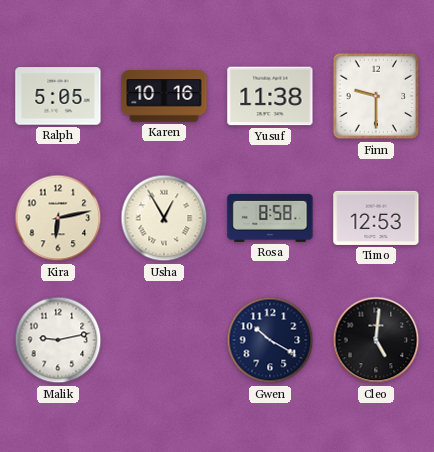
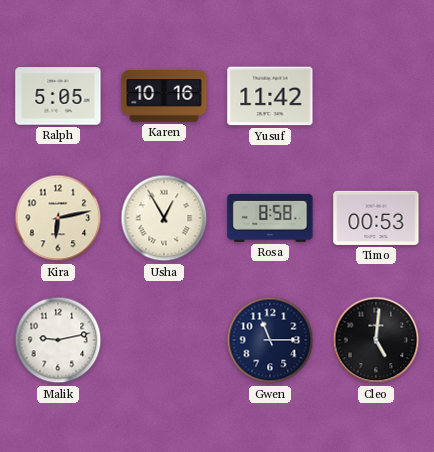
Yusuf: 11:38 -> 11:42
Finn: 9:30 -> none
Timo: 12:53 -> 00:53
Gwen: 10:20 -> 11:15
